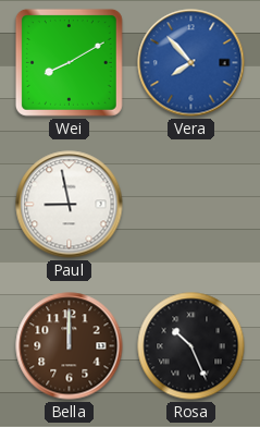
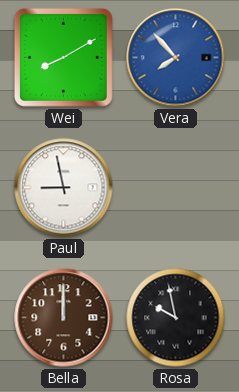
Rosa: 10:26 -> 9:58
